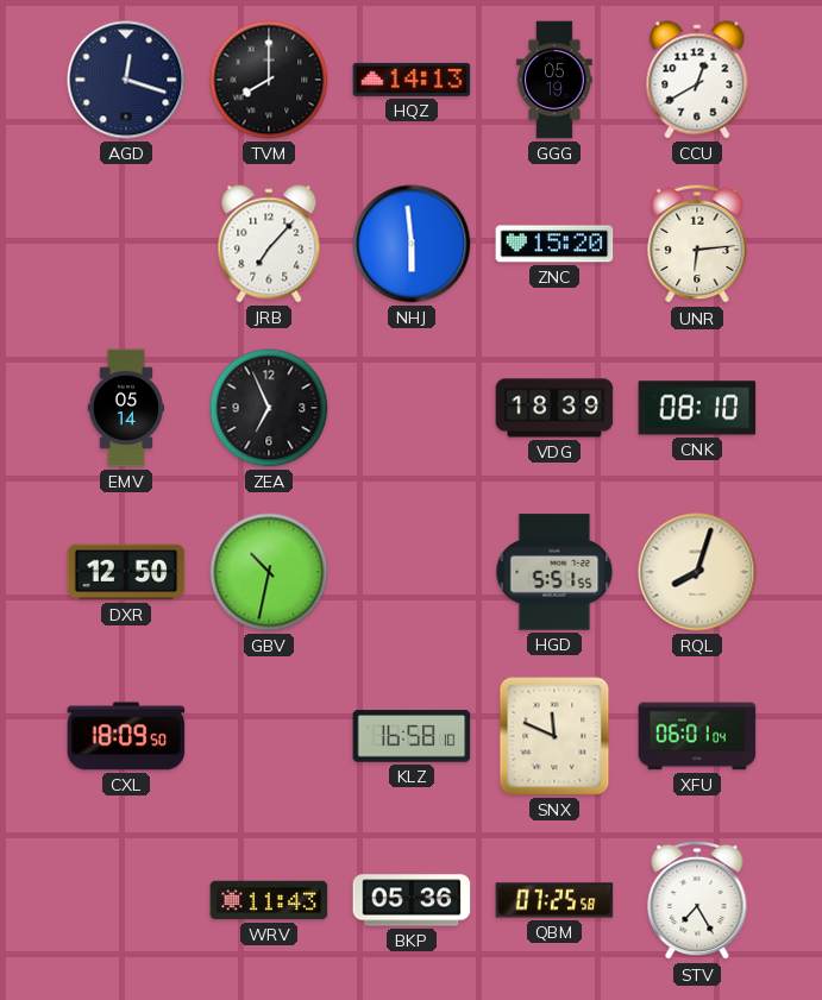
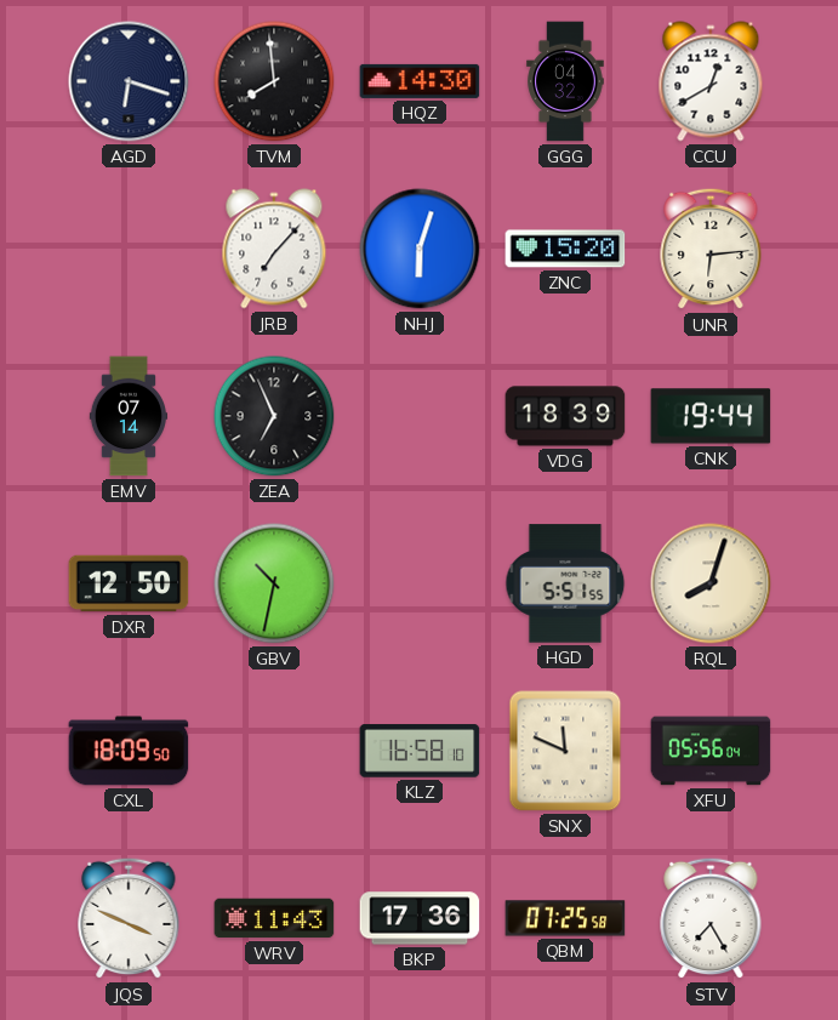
AGD: 12:18 -> 6:18
TVM: 8:00 -> 7:59
HQZ: 14:13 -> 14:30
GGG: 05:19 -> 04:32
NHJ: 5:59 -> 6:03
EMV: 05:14 -> 07:14
CNK: 08:10 -> 19:44
XFU: 06:01 -> 05:56
JQS: none -> 3:49
BKP: 05:36 -> 17:36
